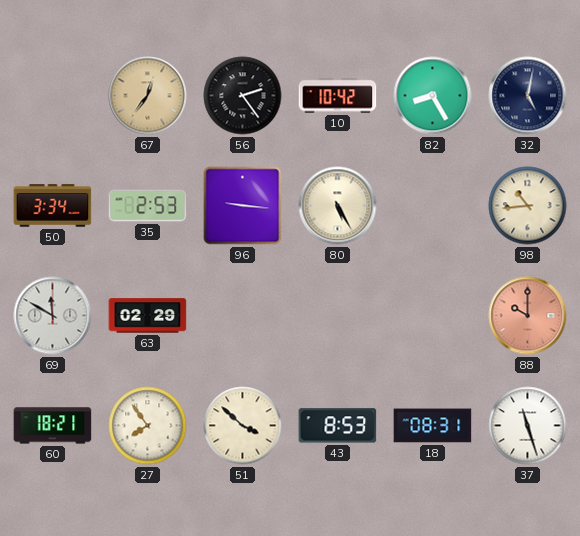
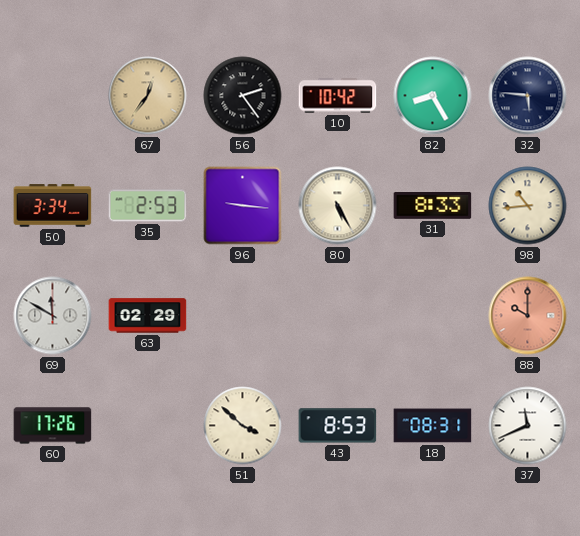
32: 5:02 -> 5:46
31: none -> 8:33
60: 18:21 -> 17:26
27: 7:54 -> none
37: 11:27 -> 11:41
